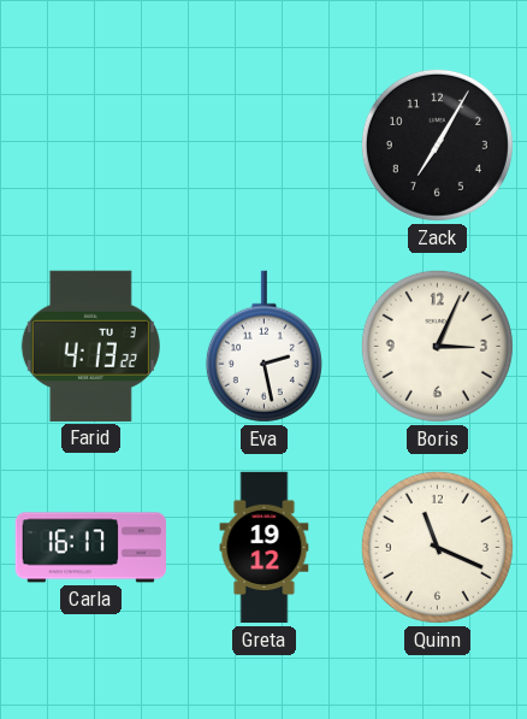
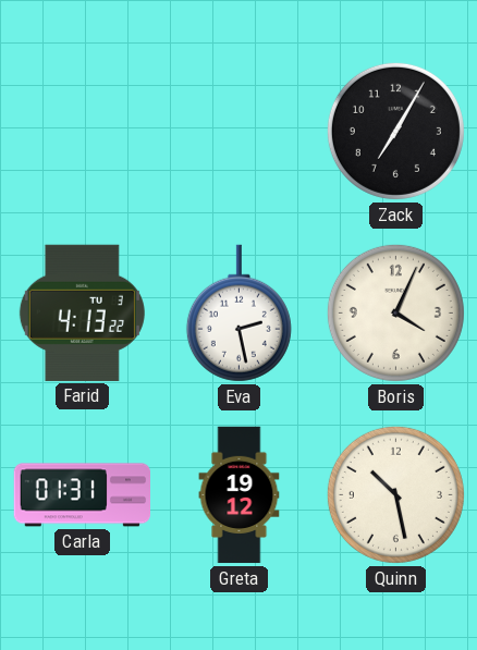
Boris: 3:04 -> 4:04
Carla: 16:17 -> 01:31
Quinn: 11:19 -> 10:28
